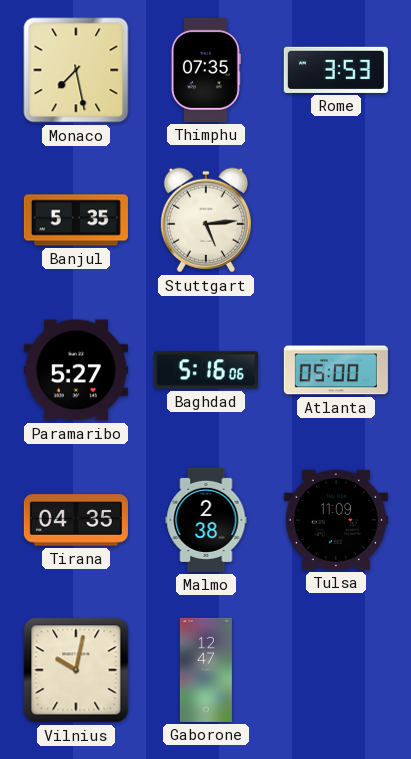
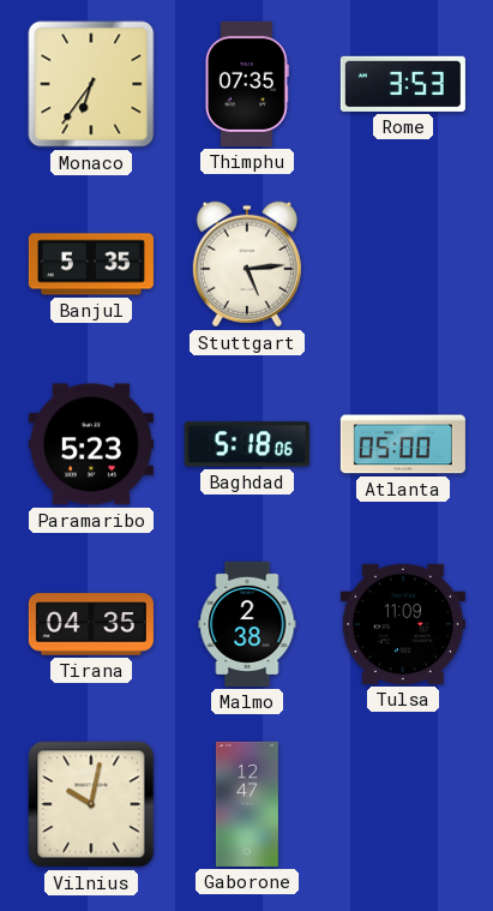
Monaco: 7:28 -> 6:36
Paramaribo: 5:27 -> 5:23
Baghdad: 5:16 -> 5:18
